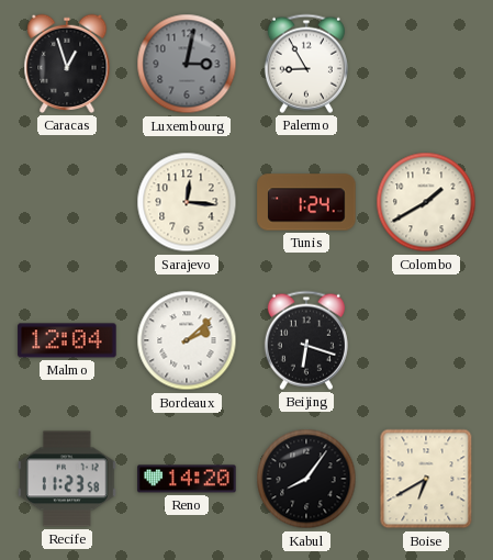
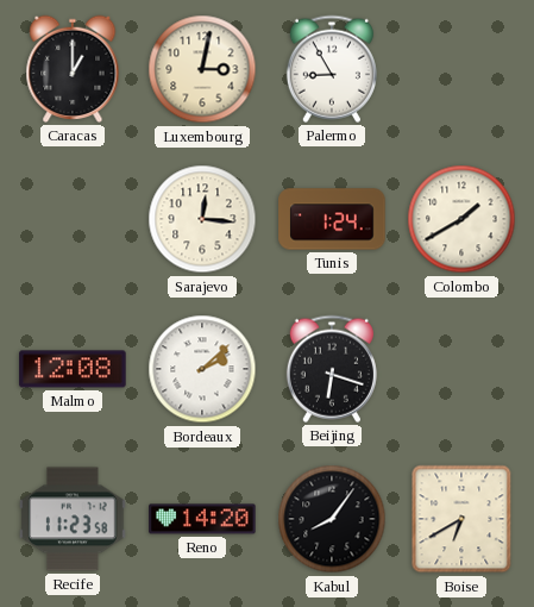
Caracas: 12:57 -> 1:00
Luxembourg dial: grey -> cream
Malmo: 12:04 -> 12:08
